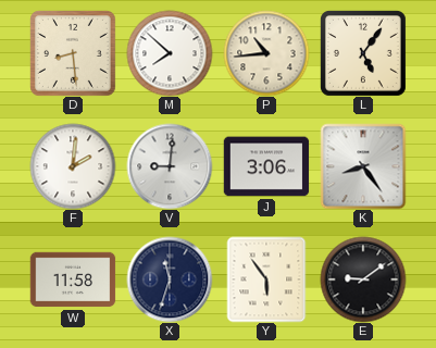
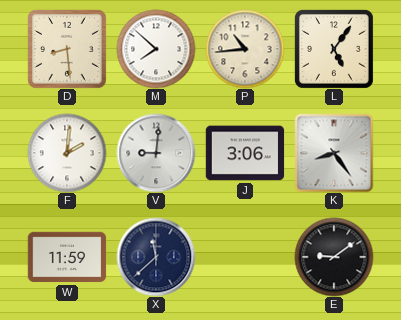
W: 11:58 -> 11:59
X: 11:33 -> 11:38
Y: 5:54 -> none
